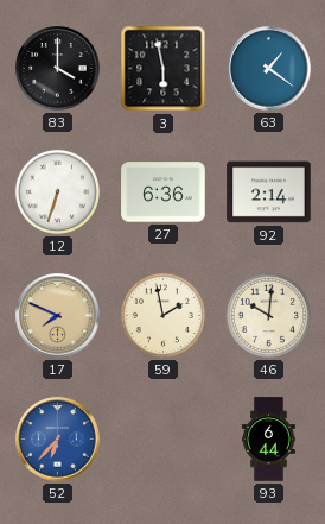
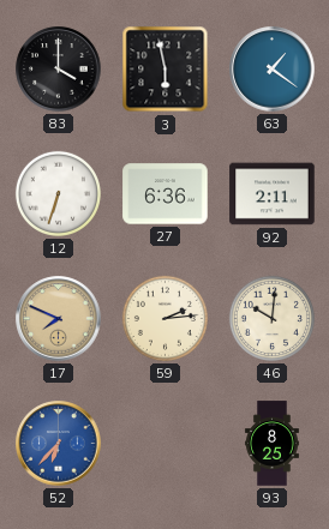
92: 2:14 -> 2:11
59: 1:58 -> 2:14
93: 6:44 -> 8:25
